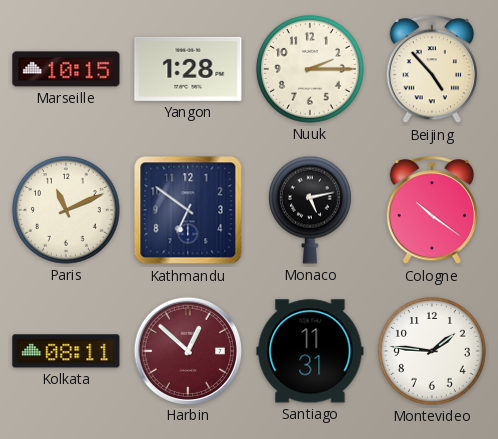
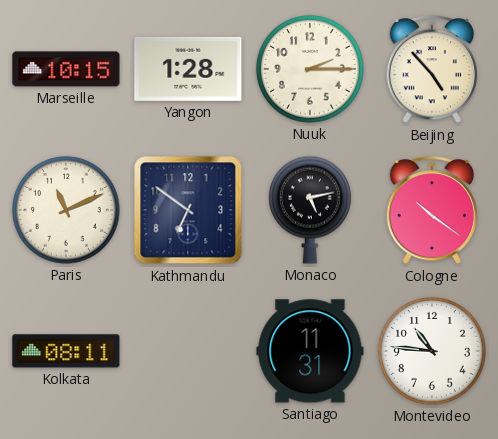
Harbin: 12:52 -> none
Montevideo: 1:46 -> 10:46
